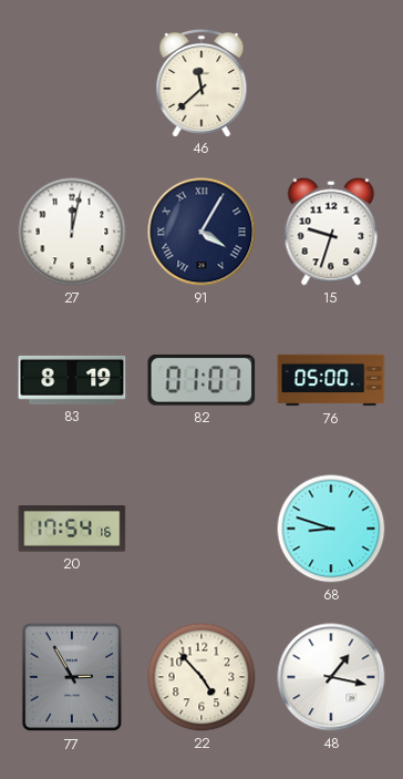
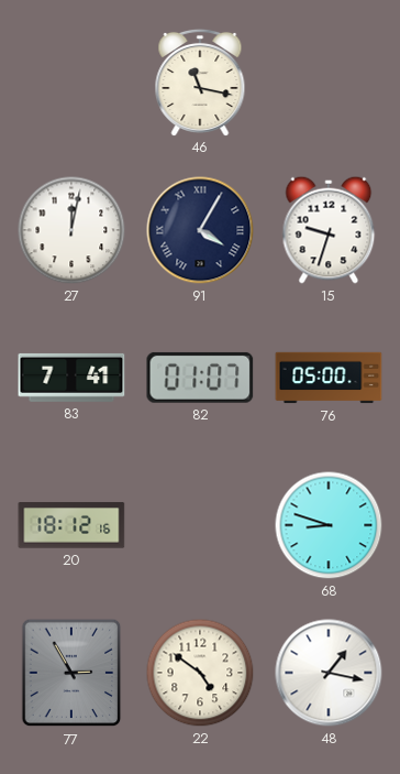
46: 11:38 -> 11:17
83: 8:19 -> 7:41
20: 17:54 -> 18:12
22: 4:53 -> 4:51
